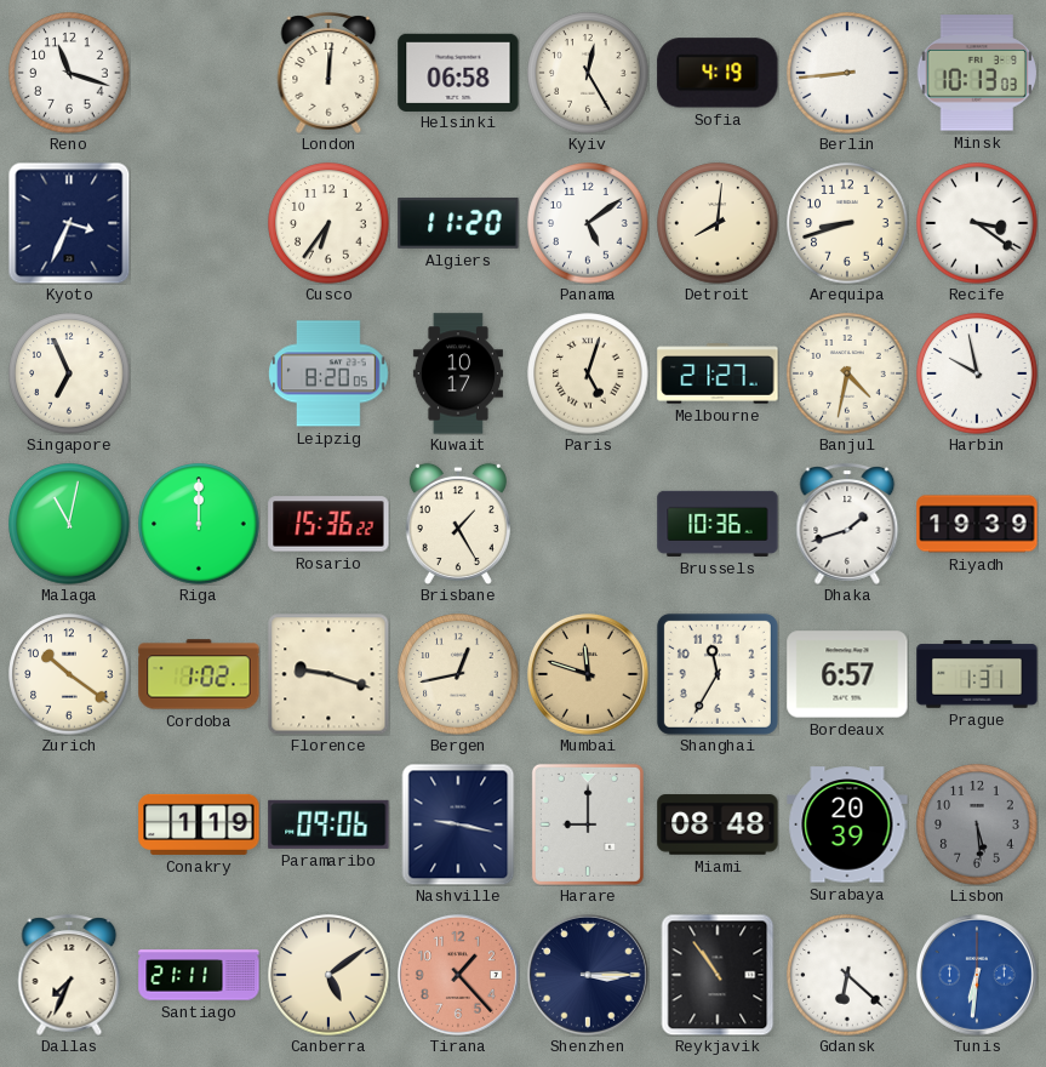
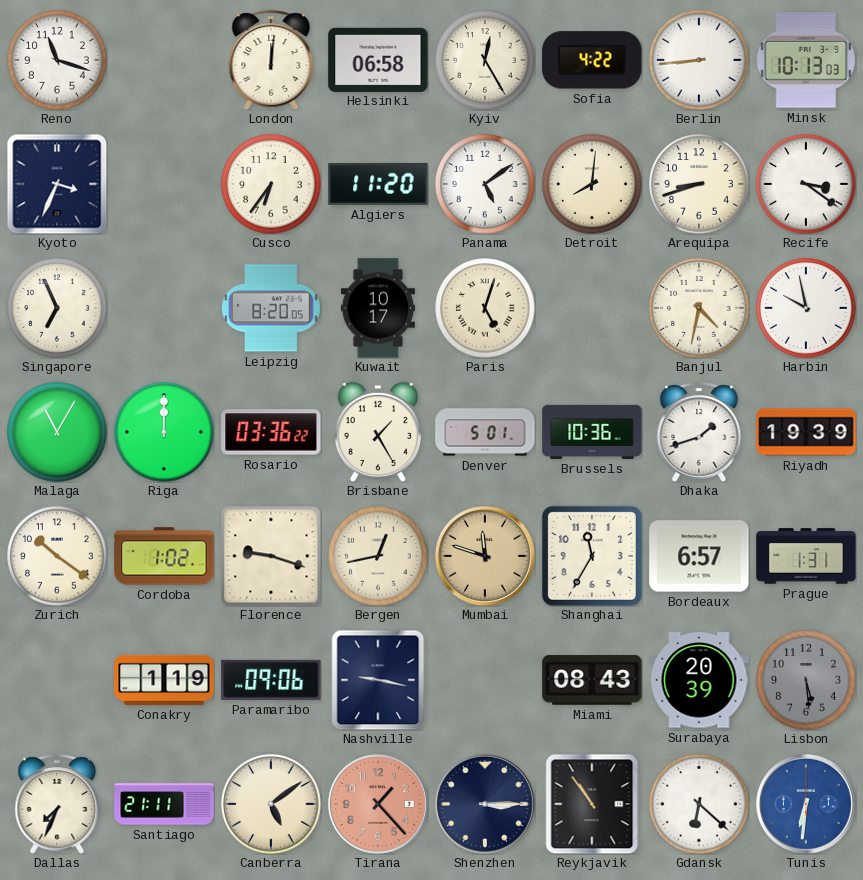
Sofia: 4:19 -> 4:22
Melbourne: 21:27 -> none
Malaga: 11:02 -> 11:05
Rosario: 15:36 -> 03:36
Denver: none -> 5:01
Harare: 9:00 -> none
Miami: 08:48 -> 08:43
